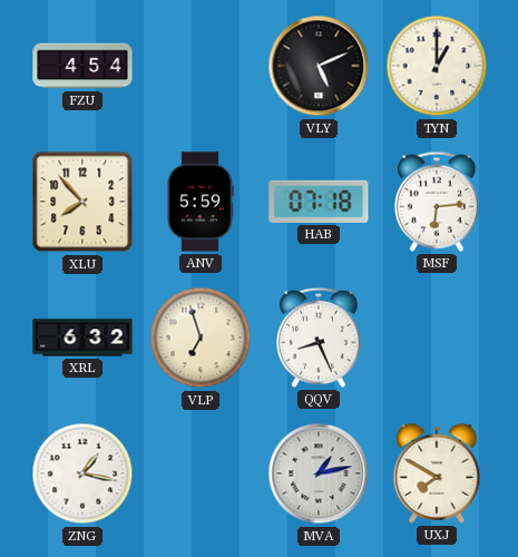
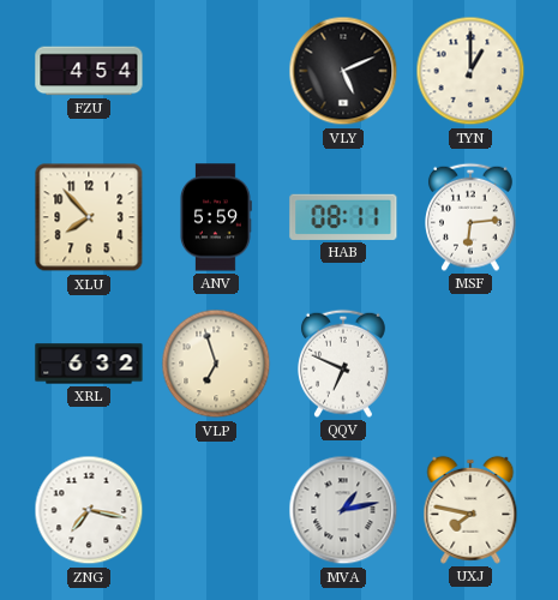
HAB: 07:18 -> 08:11
QQV: 8:26 -> 6:49
ZNG: 1:17 -> 7:17
UXJ: 7:50 -> 7:47
